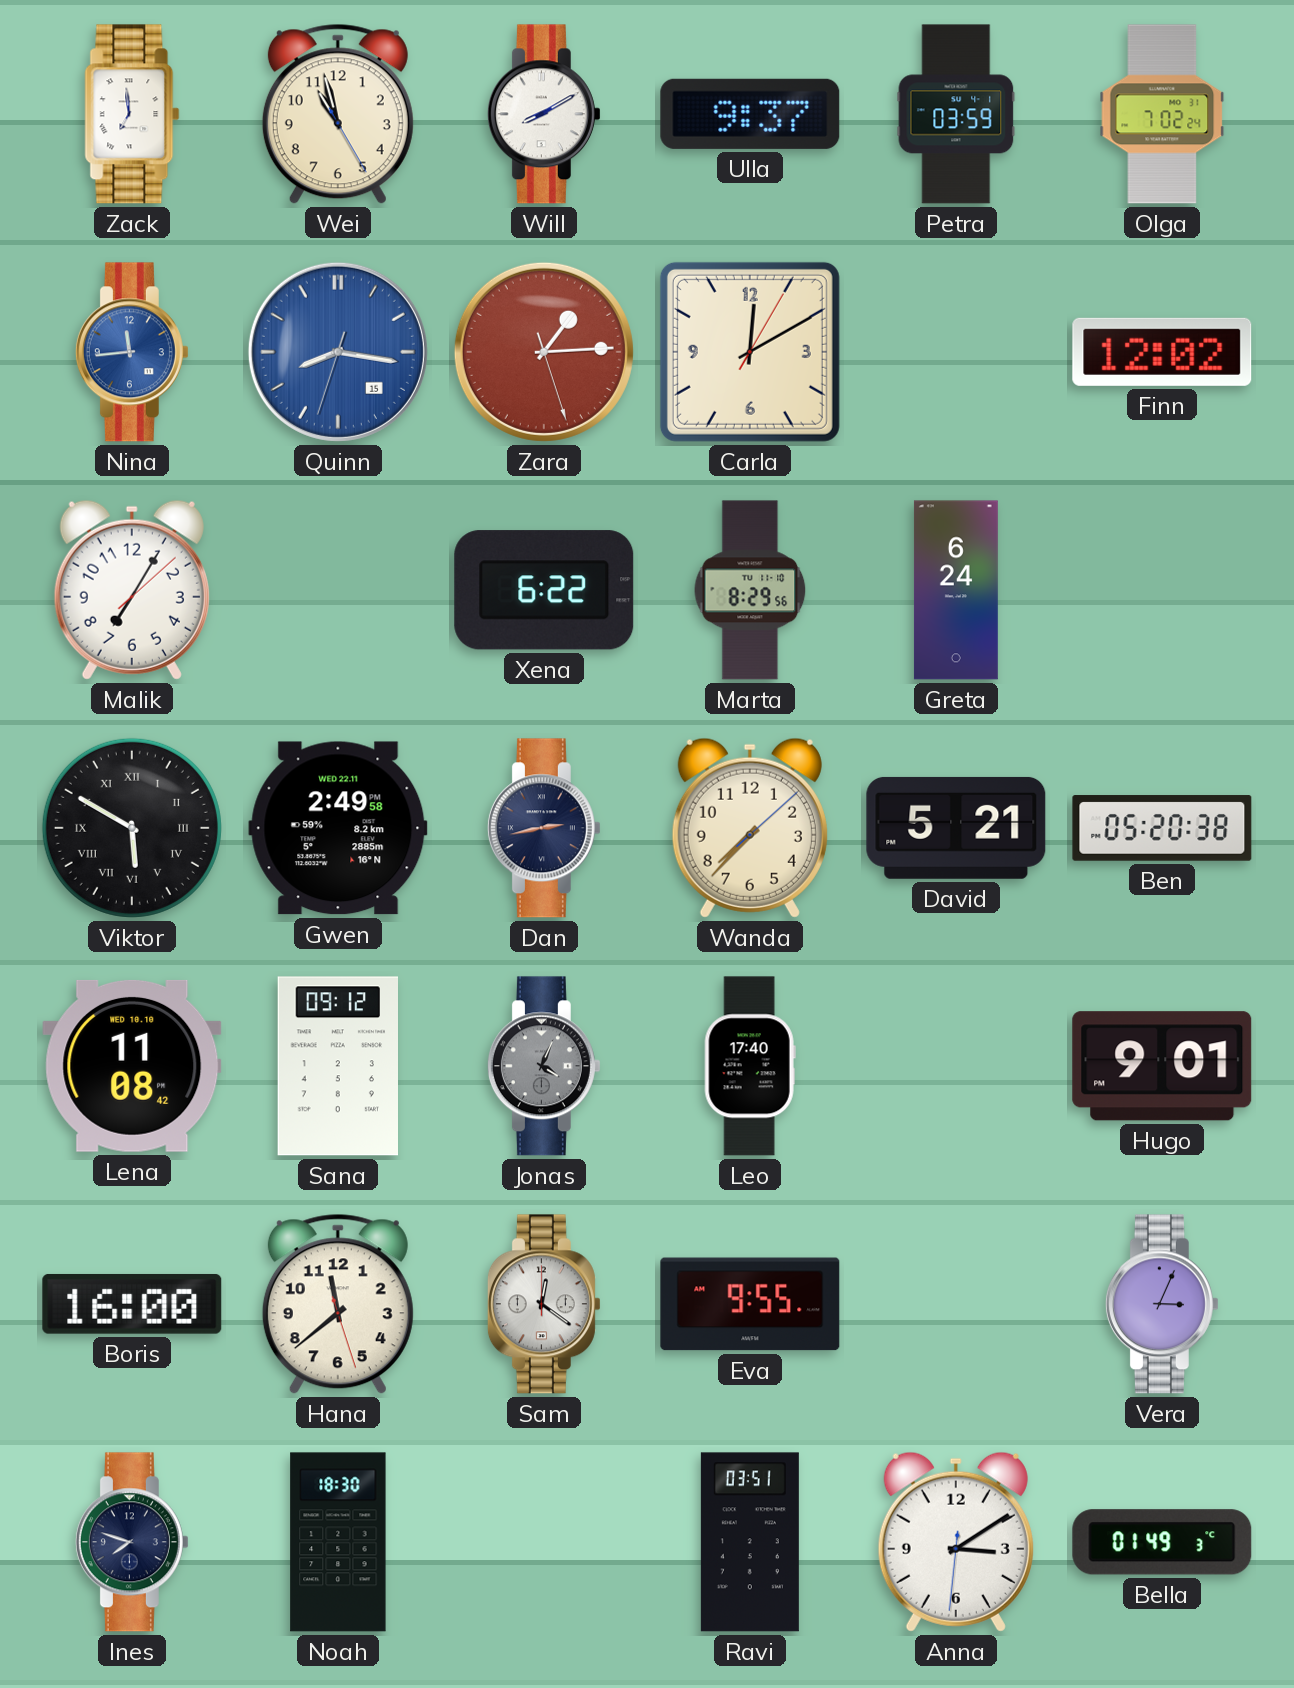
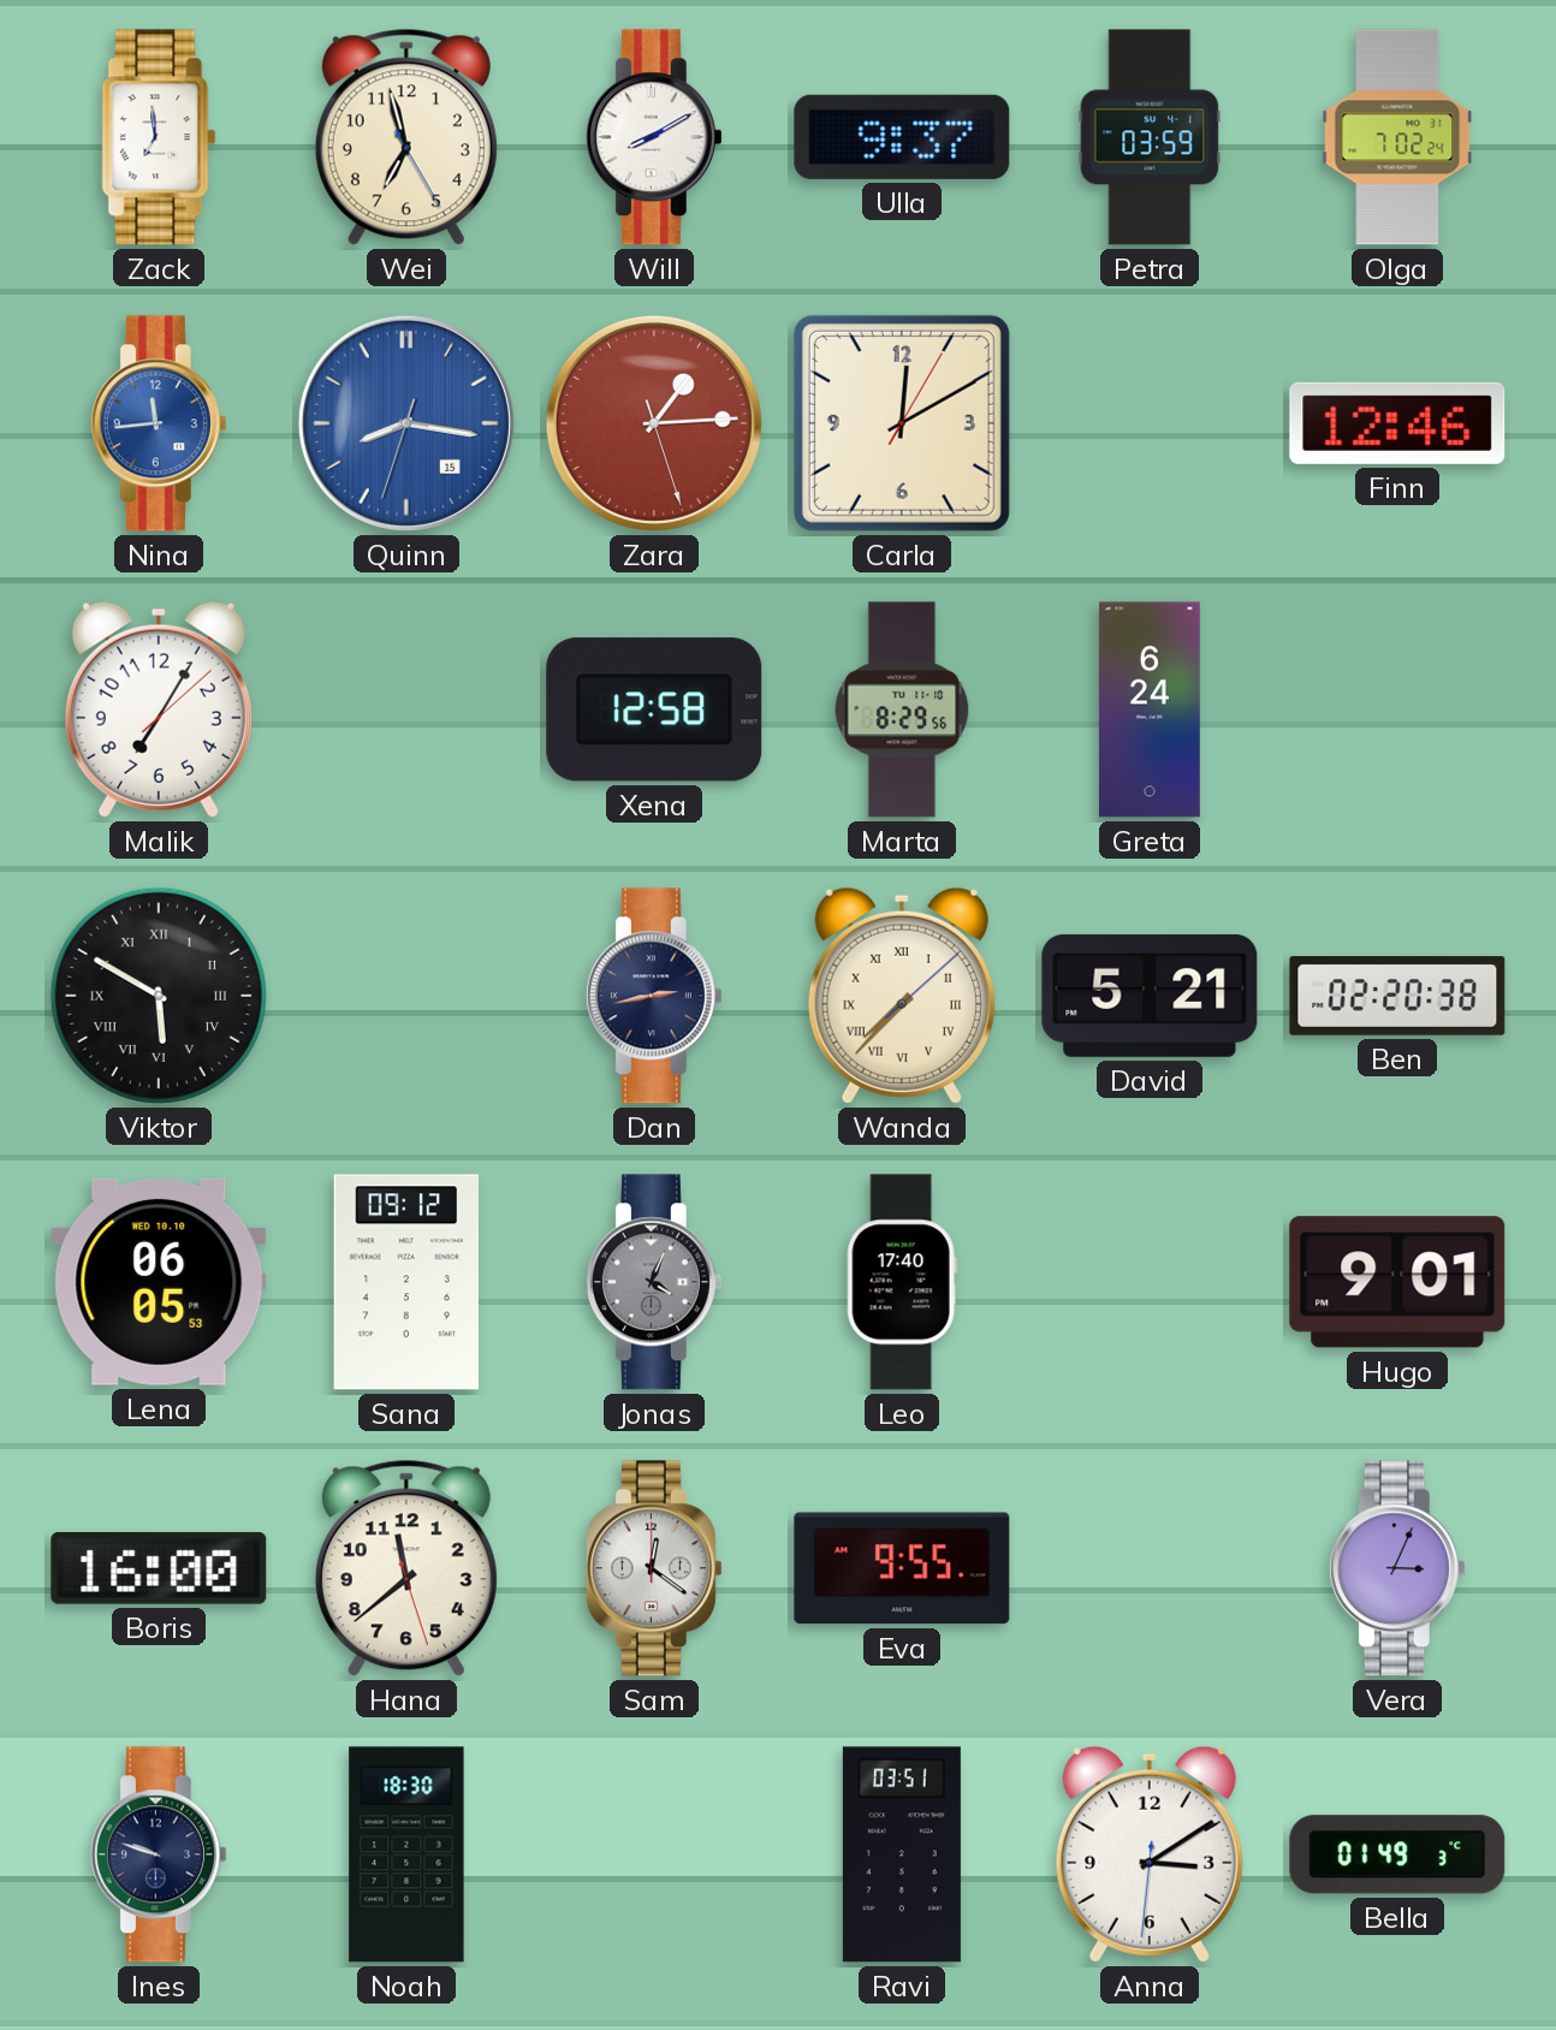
Wei: 10:57 -> 6:57
Finn: 12:02 -> 12:46
Xena: 6:22 -> 12:58
Gwen: 2:49 -> none
Wanda numerals: Arabic -> Roman
Ben: 05:20 -> 02:20
Lena: 11:08 -> 06:05
Ines: 7:48 -> 9:48
